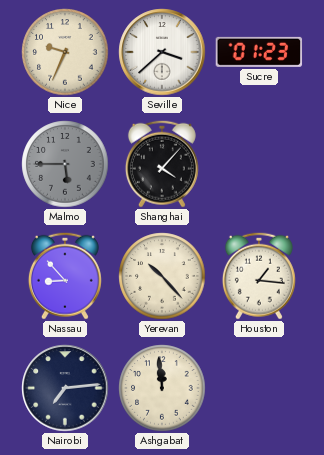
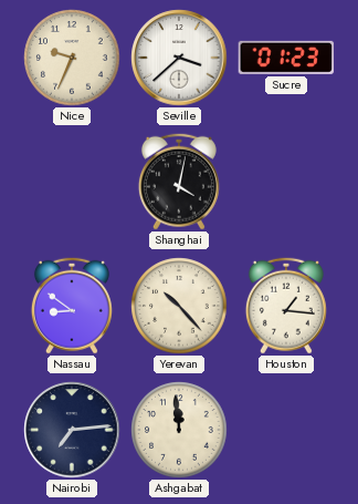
Malmo: 5:45 -> none
Shanghai: 4:07 -> 4:02
Nassau: 8:53 -> 8:51
